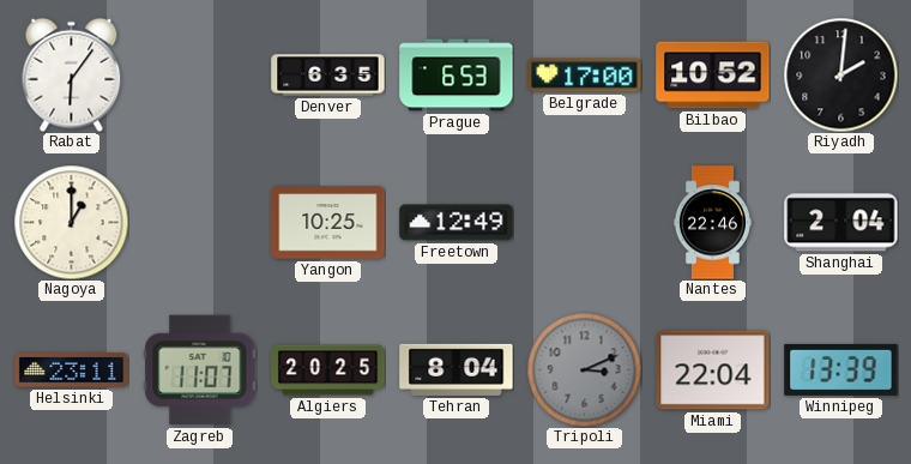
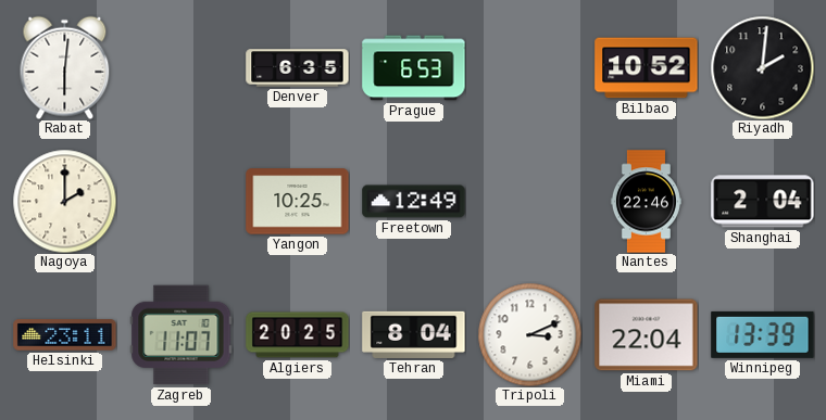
Rabat: 6:06 -> 6:01
Belgrade: 17:00 -> none
Nagoya: 1:00 -> 2:00
Tripoli dial: grey -> white
